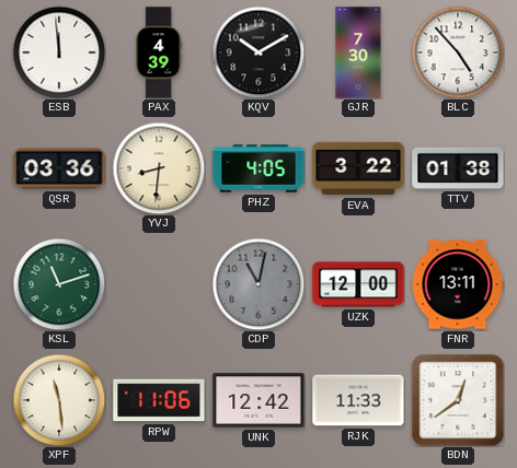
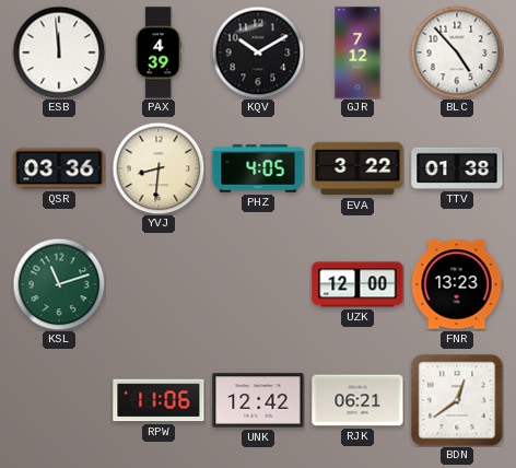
GJR: 7:30 -> 7:12
CDP: 11:02 -> none
FNR: 13:11 -> 13:23
XPF: 11:29 -> none
RJK: 11:33 -> 06:21
